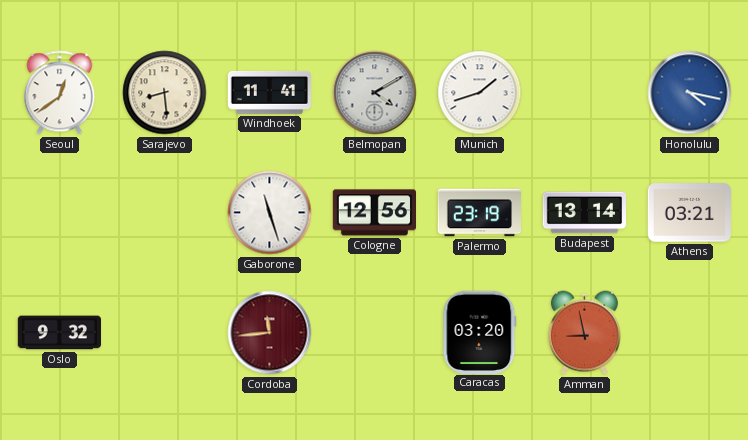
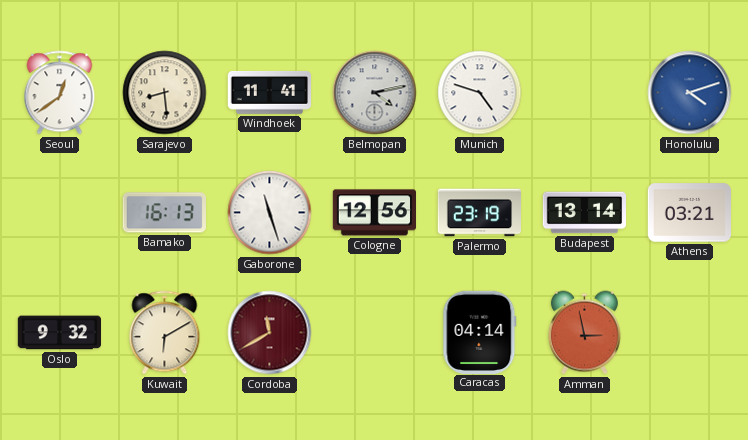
Belmopan: 4:10 -> 4:13
Munich: 1:42 -> 4:48
Honolulu: 4:17 -> 4:12
Bamako: none -> 16:13
Kuwait: none -> 6:10
Cordoba: 11:44 -> 11:40
Caracas: 03:20 -> 04:14
Amman: 8:58 -> 2:58
